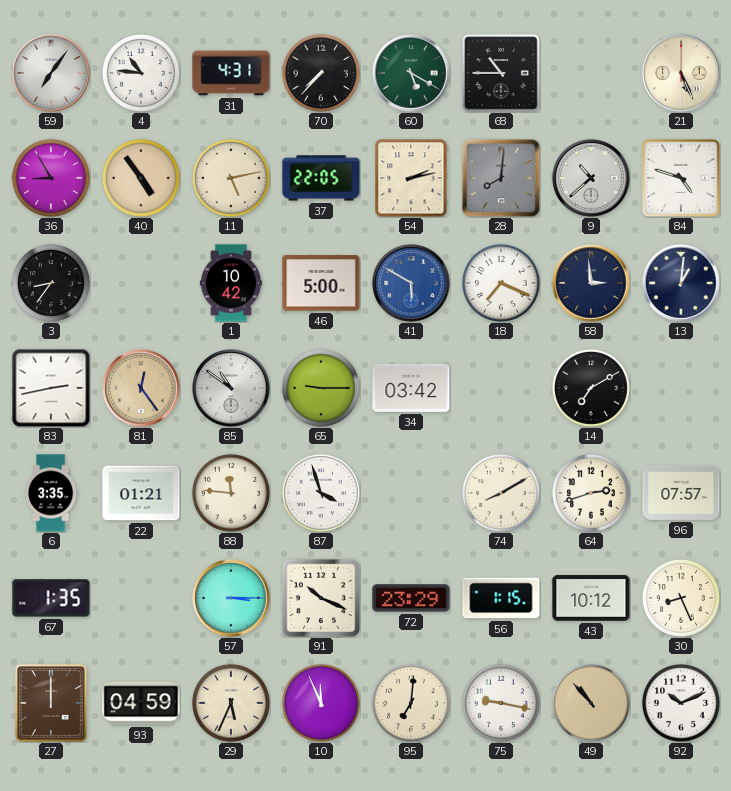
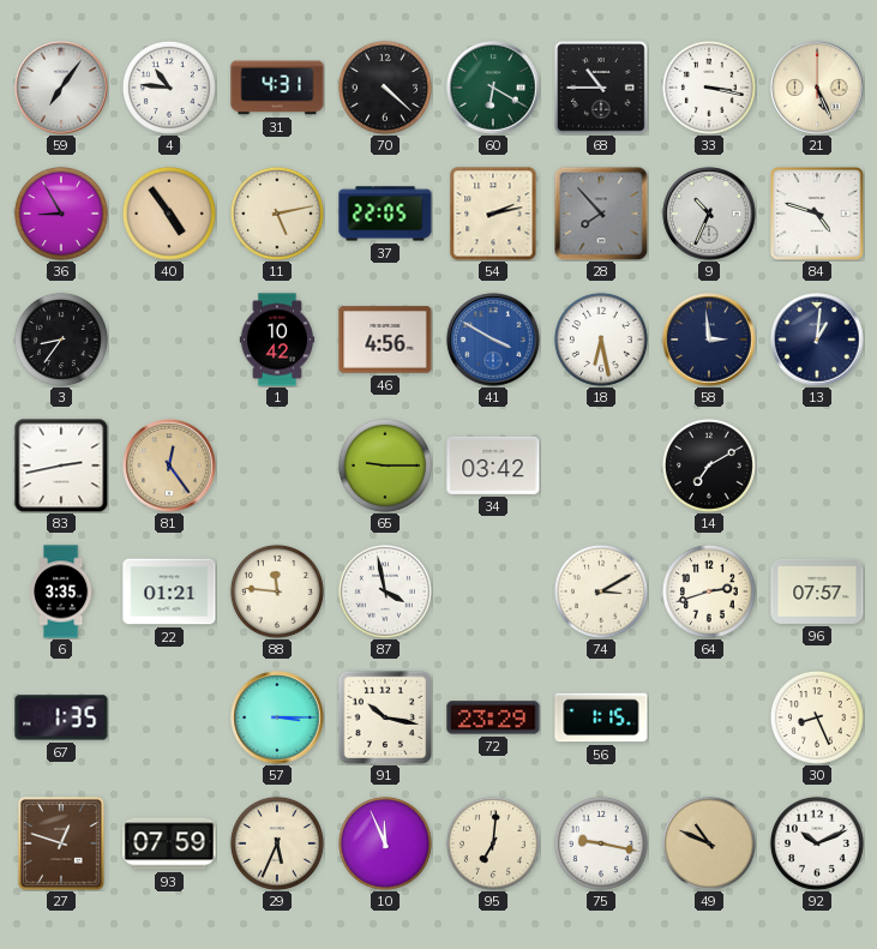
70: 7:37 -> 4:22
60: 5:20 -> 6:20
33: none -> 3:17
28: 8:01 -> 7:53
9: 10:38 -> 10:34
46: 5:00 -> 4:56
41: 5:50 -> 3:50
18: 7:19 -> 6:28
85: 10:51 -> none
87: 3:57 -> 3:58
74: 8:10 -> 3:10
91: 10:19 -> 10:17
43: 10:12 -> none
27: 12:00 -> 12:48
93: 04:59 -> 07:59
49: 10:53 -> 10:49
